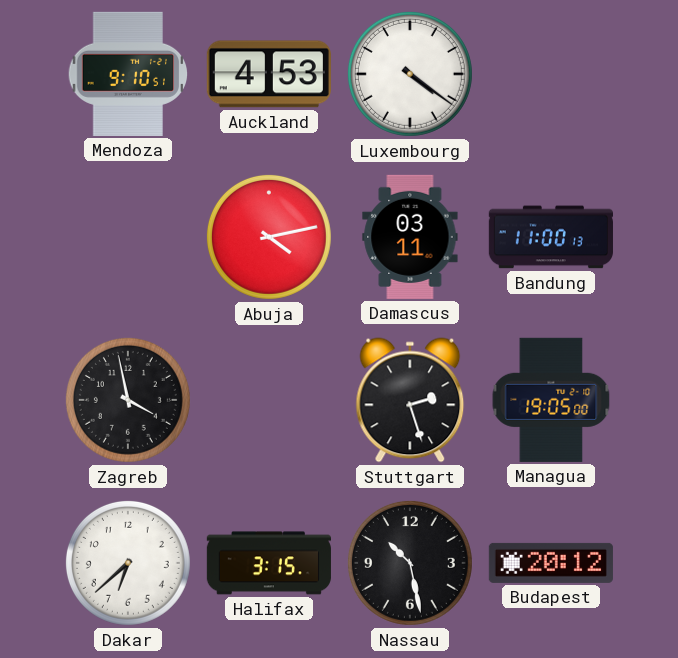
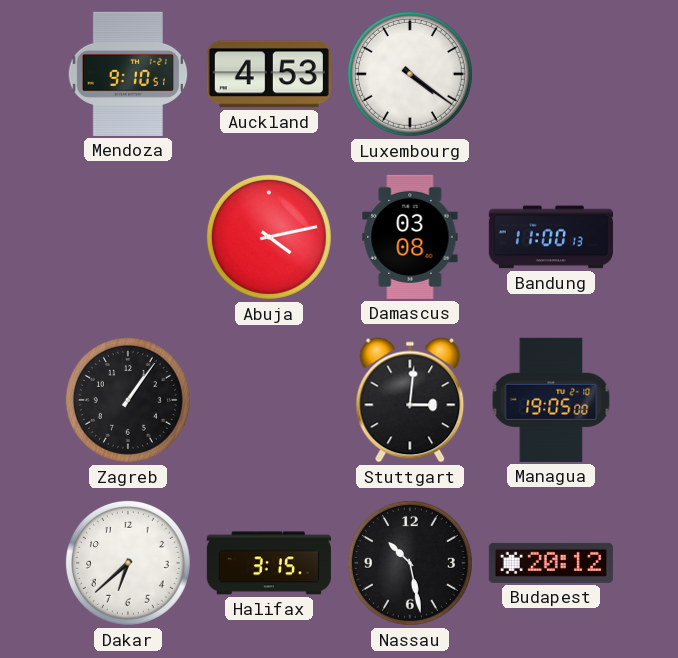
Damascus: 03:11 -> 03:08
Zagreb: 3:58 -> 1:06
Stuttgart: 2:27 -> 3:01
